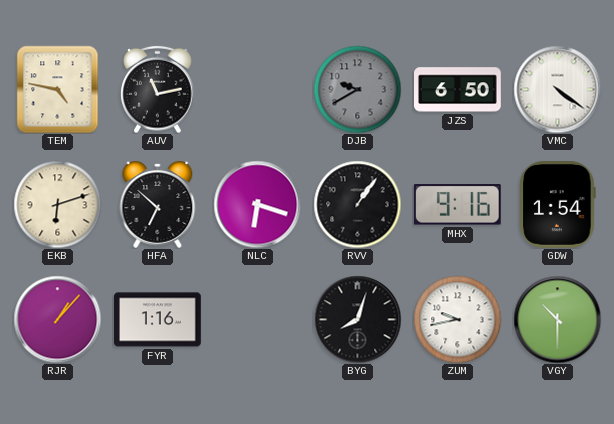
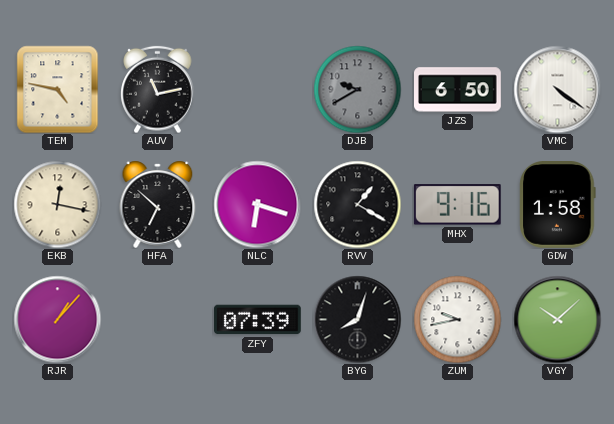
EKB: 6:12 -> 12:17
RVV: 1:06 -> 1:20
GDW: 1:54 -> 1:58
FYR: 1:16 -> none
ZFY: none -> 07:39
VGY: 10:30 -> 10:08
